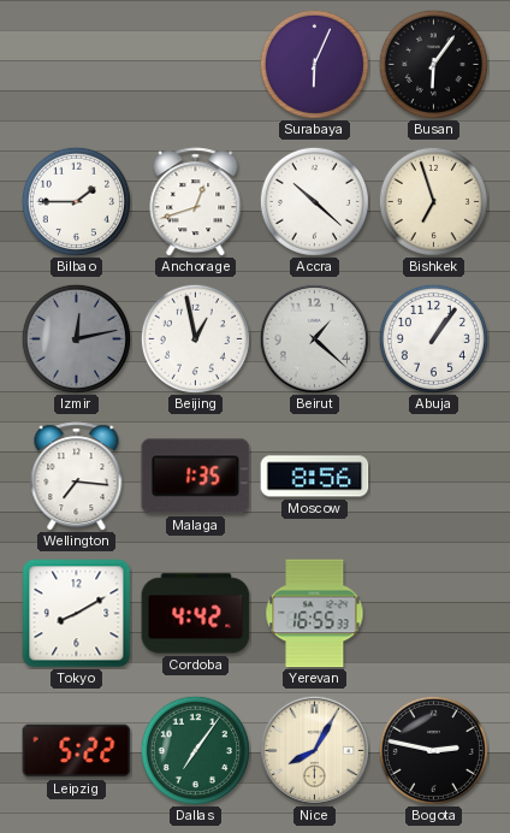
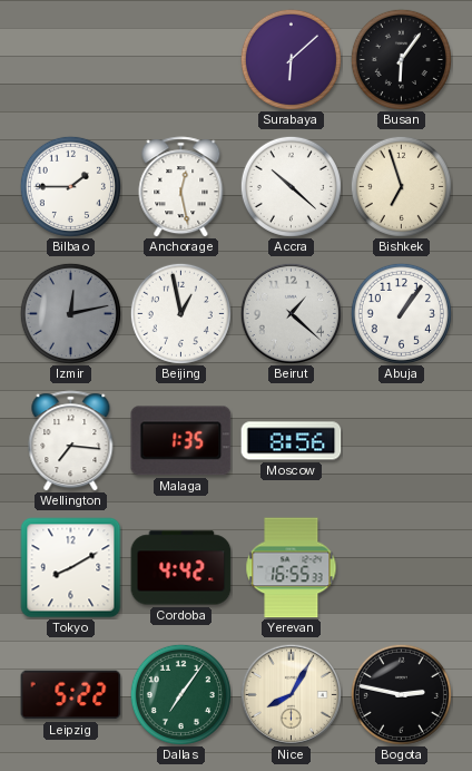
Surabaya: 6:04 -> 6:08
Anchorage: 12:42 -> 12:28
